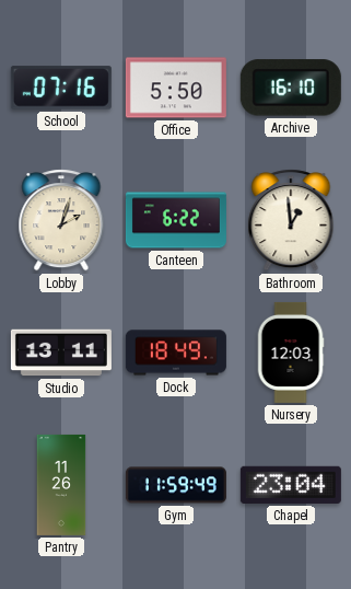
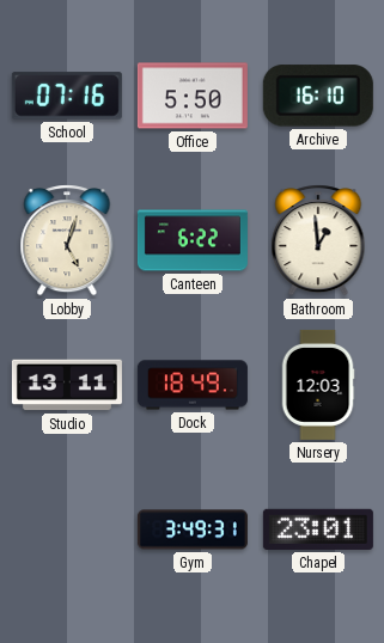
Lobby: 2:03 -> 5:03
Pantry: 11:26 -> none
Gym: 11:59 -> 3:49
Chapel: 23:04 -> 23:01
